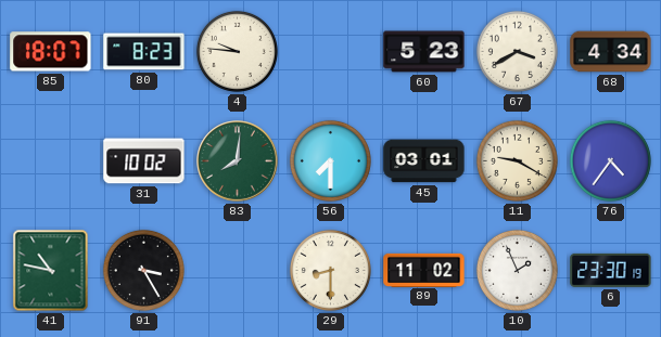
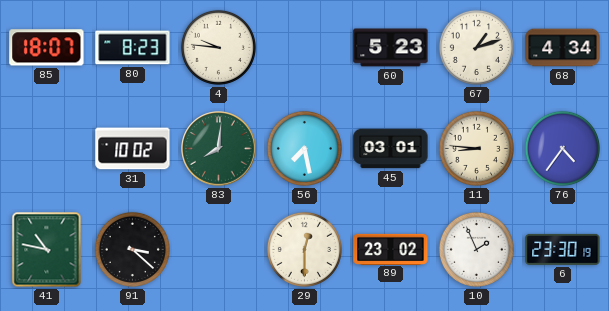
67: 3:40 -> 1:12
56: 7:30 -> 7:28
11: 9:20 -> 8:46
91: 3:25 -> 3:22
29: 8:30 -> 12:30
89: 11:02 -> 23:02
